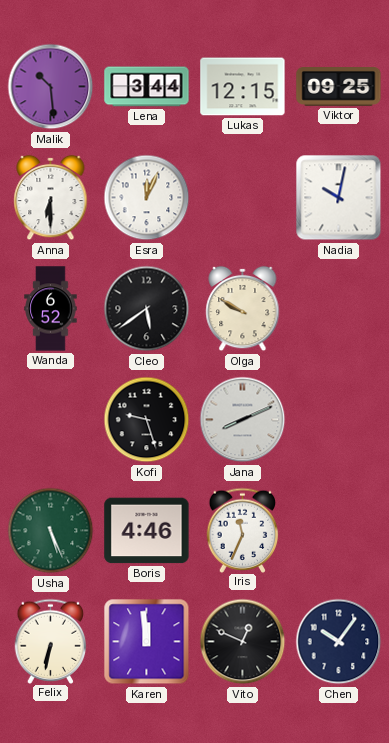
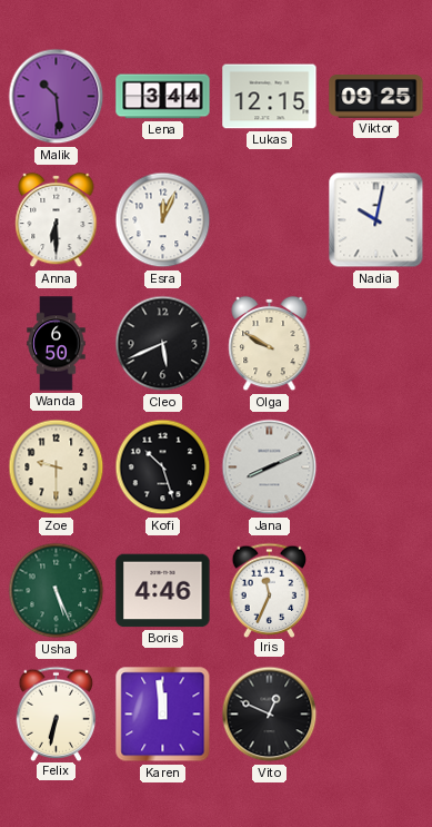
Wanda: 6:52 -> 6:50
Cleo: 5:39 -> 5:41
Zoe: none -> 9:30
Kofi: 9:27 -> 10:27
Chen: 10:06 -> none
